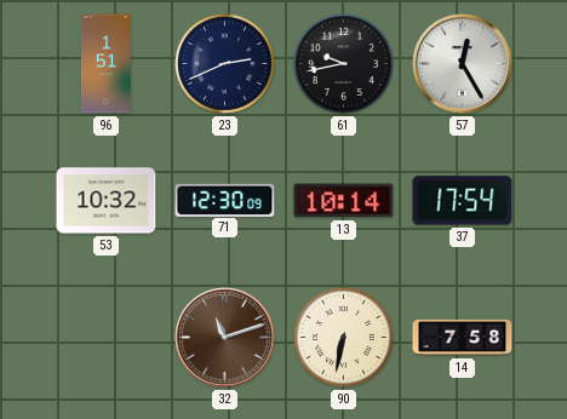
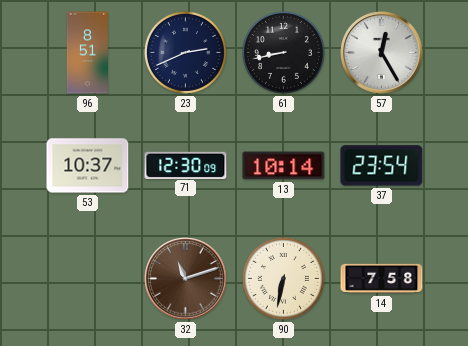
96: 1:51 -> 8:51
61: 9:43 -> 8:43
53: 10:32 -> 10:37
37: 17:54 -> 23:54
